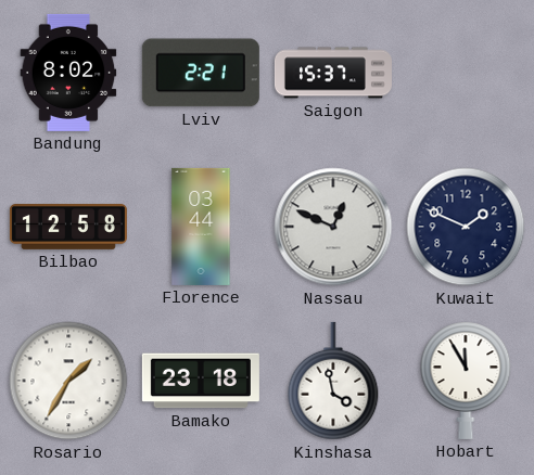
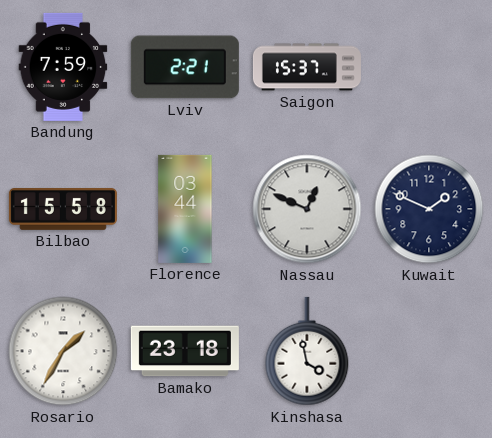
Bandung: 8:02 -> 7:59
Bilbao: 12:58 -> 15:58
Hobart: 11:55 -> none
